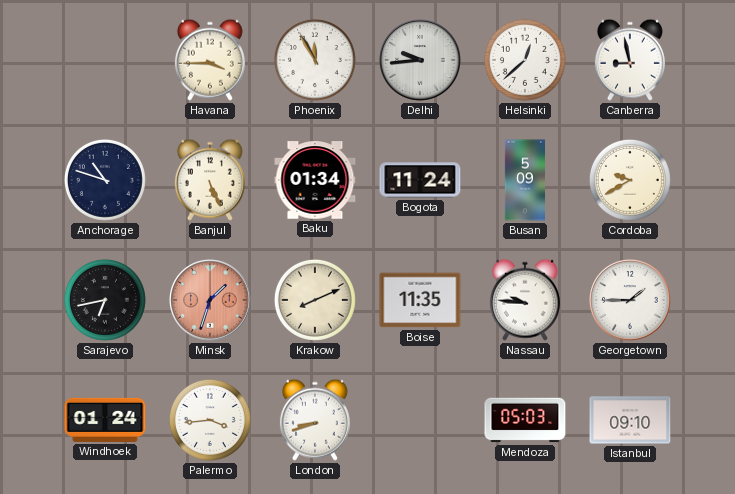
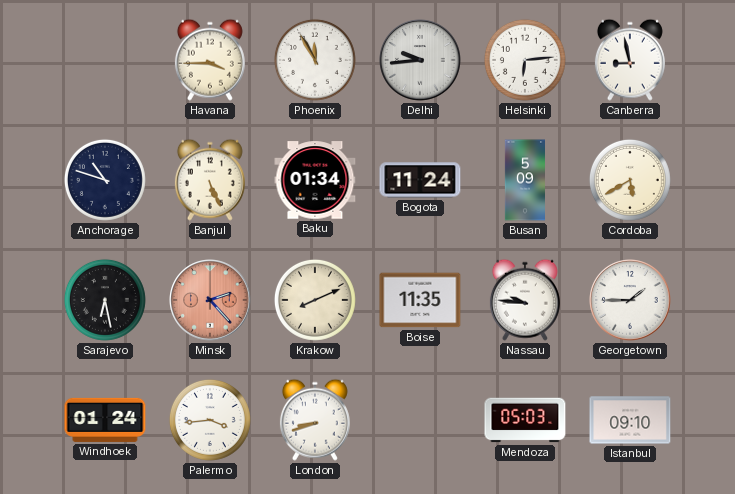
Helsinki: 12:38 -> 6:14
Cordoba: 9:40 -> 5:40
Sarajevo: 6:43 -> 6:28
Minsk: 1:33 -> 2:23
